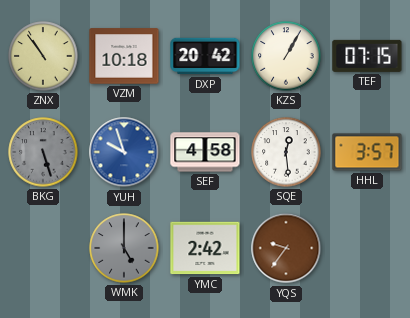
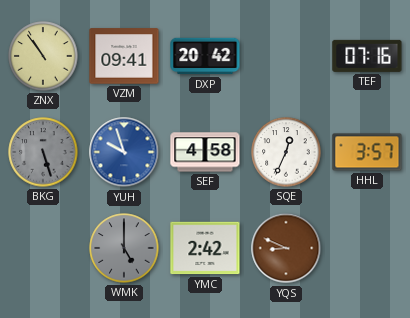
VZM: 10:18 -> 09:41
KZS: 1:05 -> none
TEF: 07:15 -> 07:16
SQE: 12:29 -> 12:34
YQS: 9:36 -> 8:49
